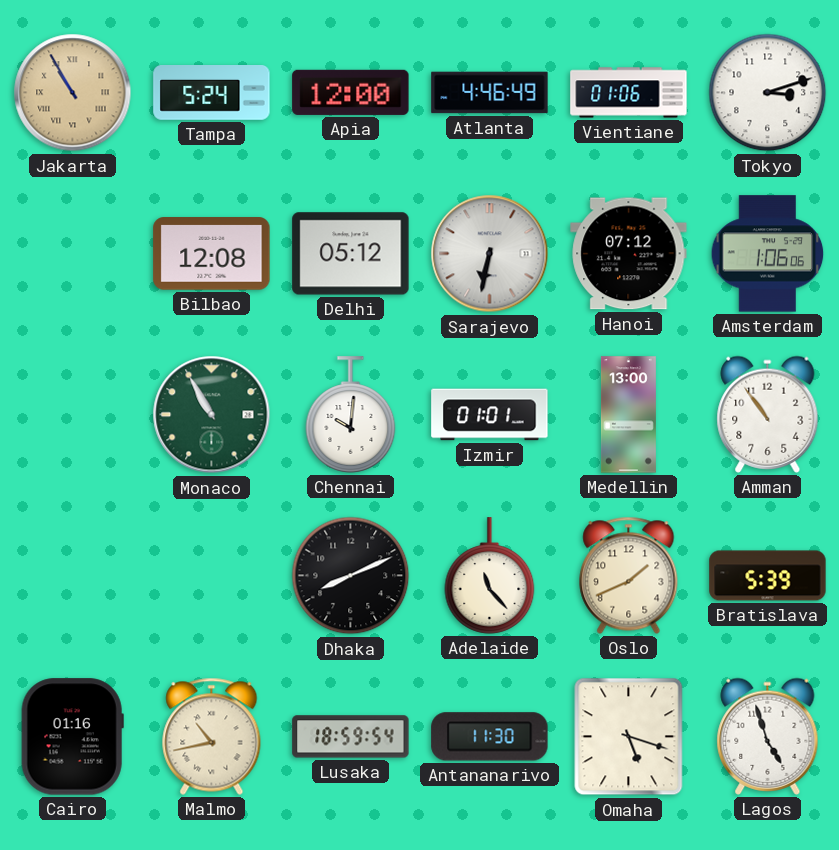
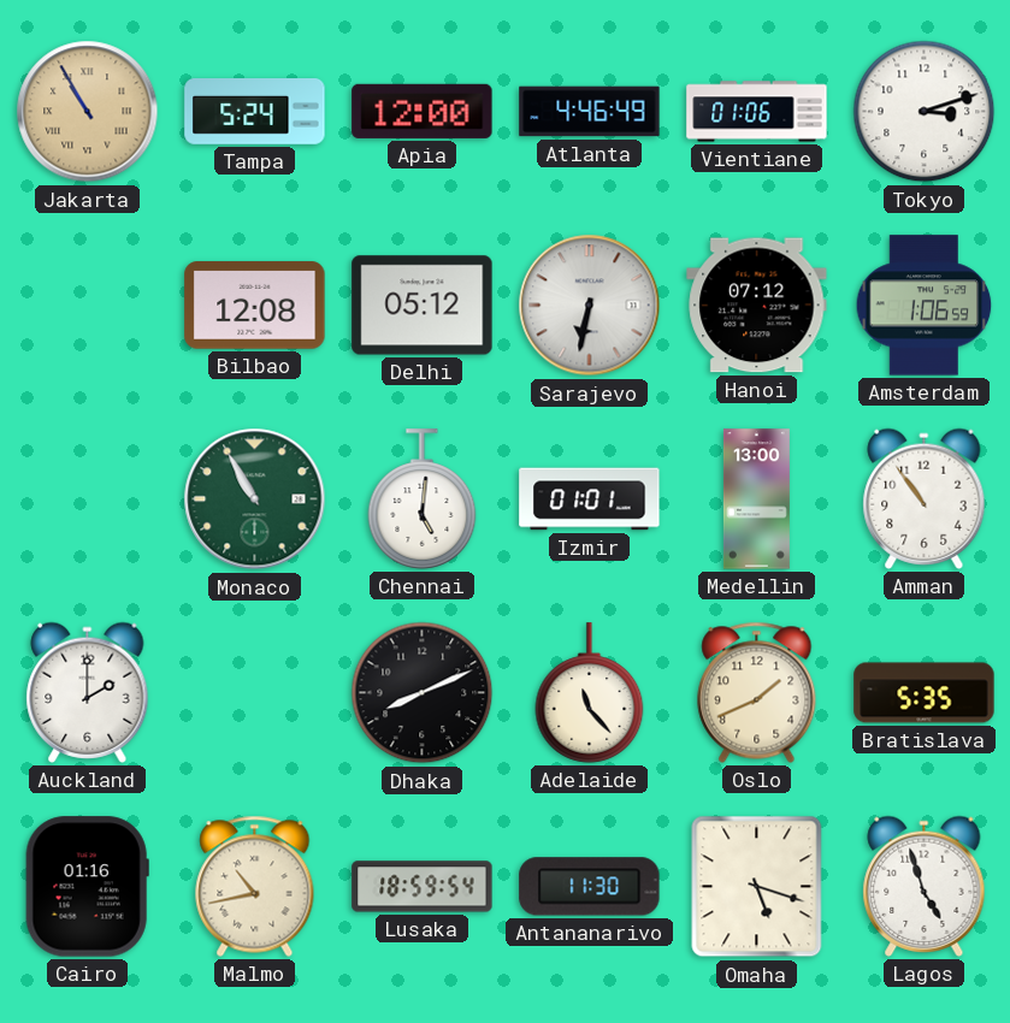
Amsterdam: 1:06:06 -> 1:06:59
Chennai: 10:01 -> 5:01
Auckland: none -> 2:00
Bratislava: 5:39 -> 5:35
